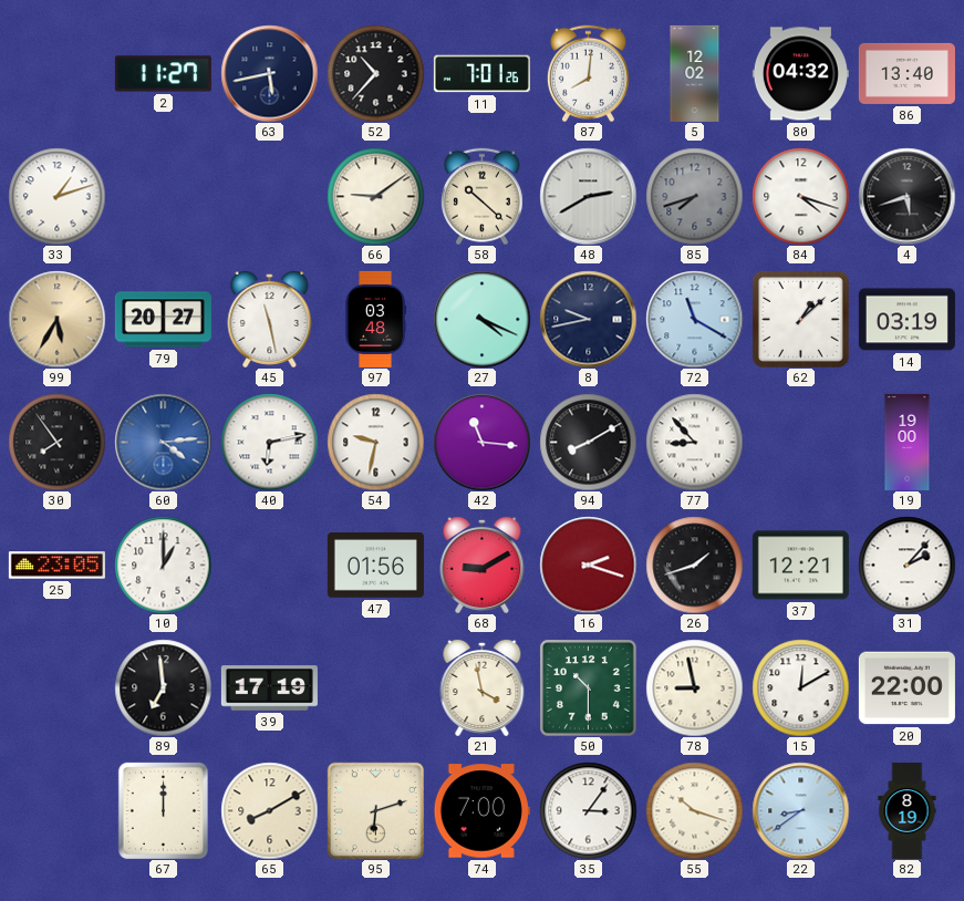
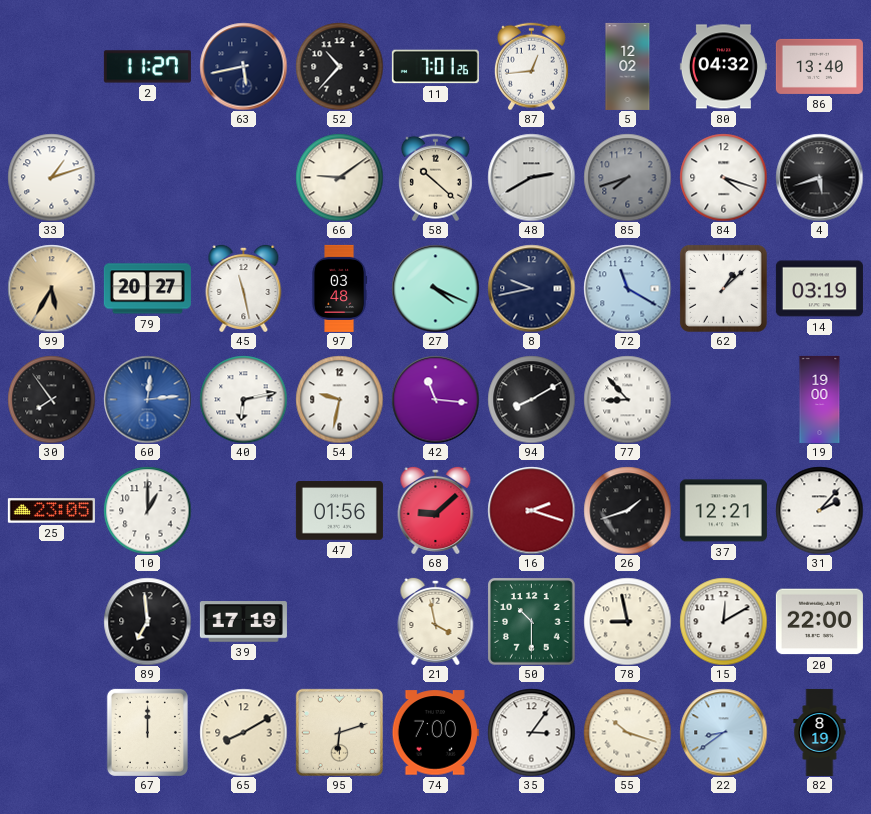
87: 8:01 -> 12:44
60: 4:14 -> 12:14
68: 9:10 -> 9:08
